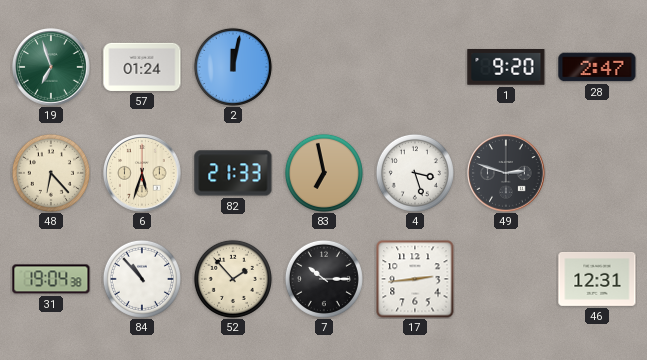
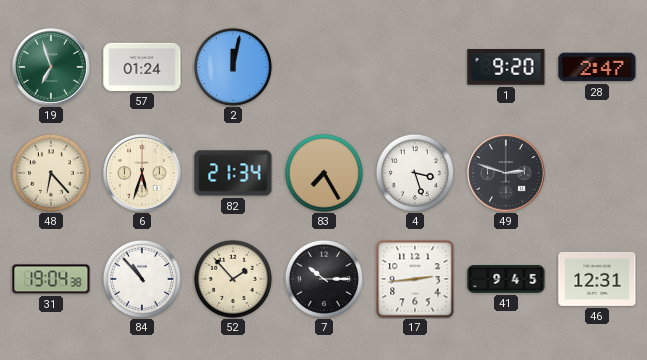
82: 21:33 -> 21:34
83: 6:58 -> 7:25
41: none -> 9:45
